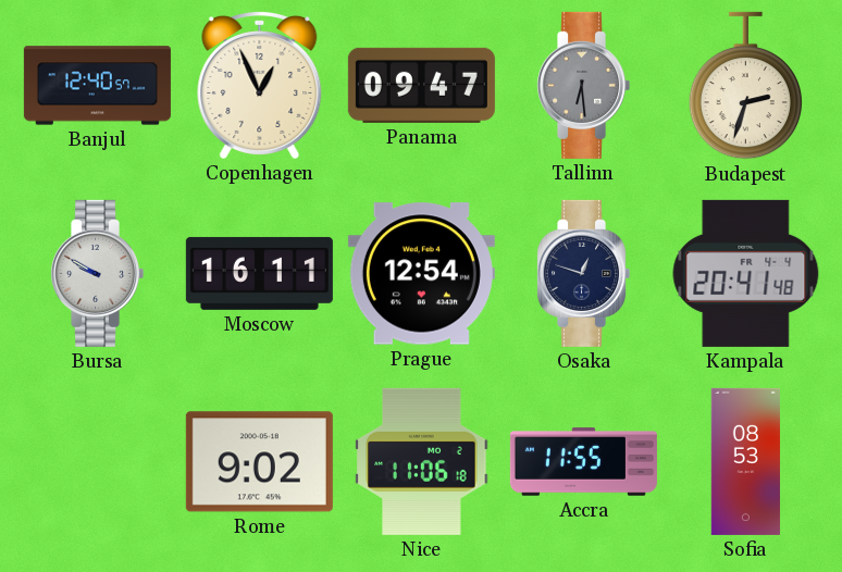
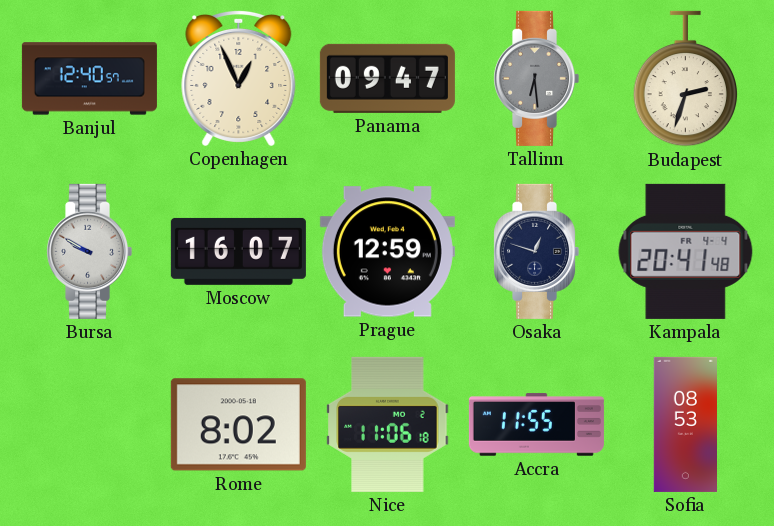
Moscow: 16:11 -> 16:07
Prague: 12:54 -> 12:59
Rome: 9:02 -> 8:02
